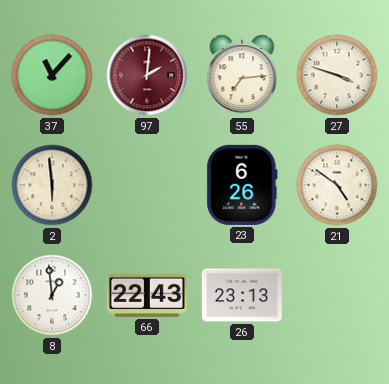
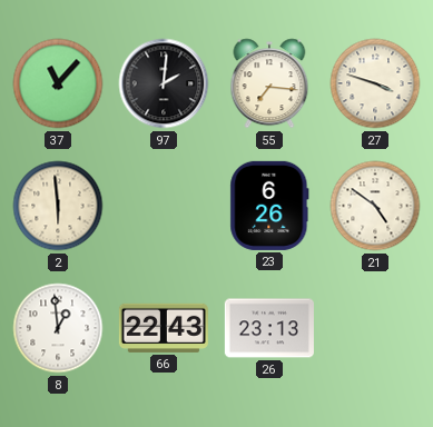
97 dial: burgundy -> black
55: 7:14 -> 7:16
